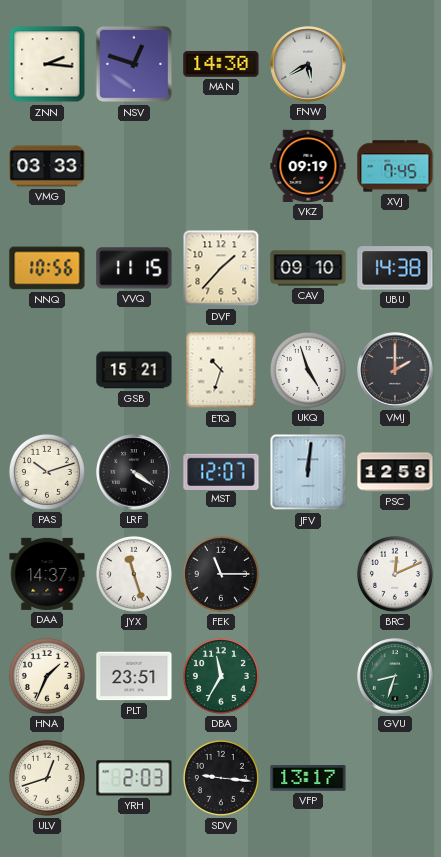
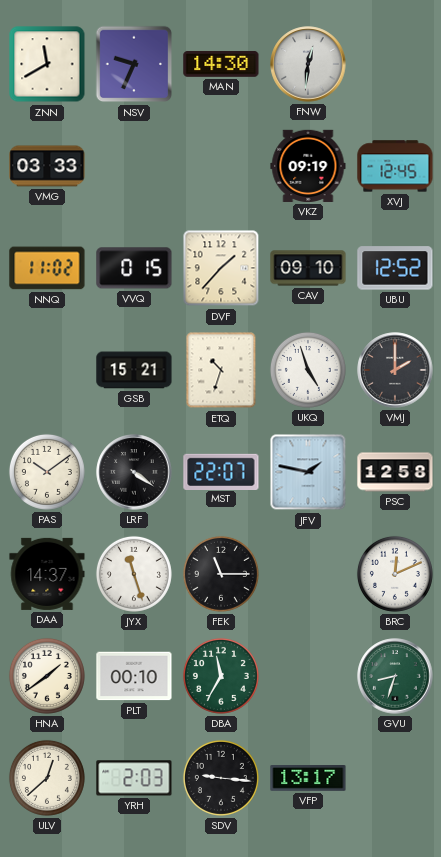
ZNN: 2:16 -> 11:40
NSV: 12:48 -> 9:34
FNW: 5:40 -> 12:31
XVJ: 7:45 -> 12:45
NNQ: 10:56 -> 11:02
VVQ: 11:15 -> 0:15
UBU: 14:38 -> 12:52
PAS: 10:12 -> 10:09
MST: 12:07 -> 22:07
JFV: 12:01 -> 1:47
HNA: 1:34 -> 1:39
PLT: 23:51 -> 00:10
ULV: 12:42 -> 12:38
